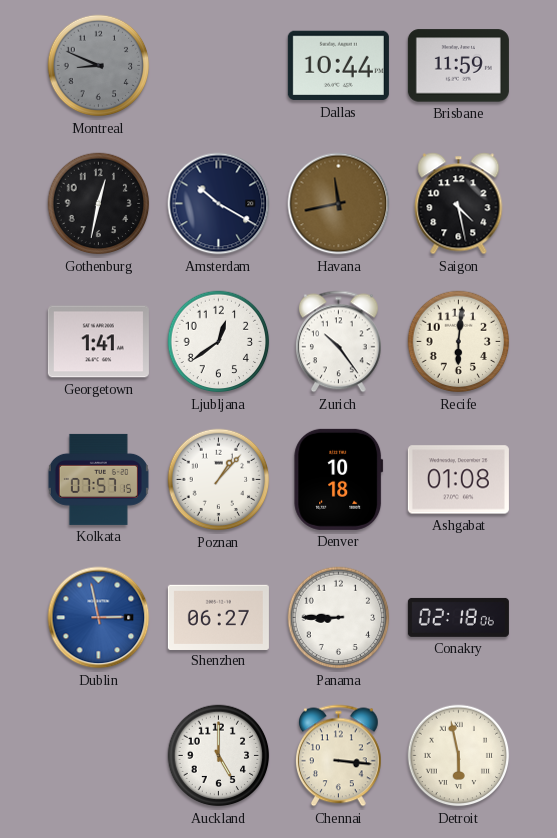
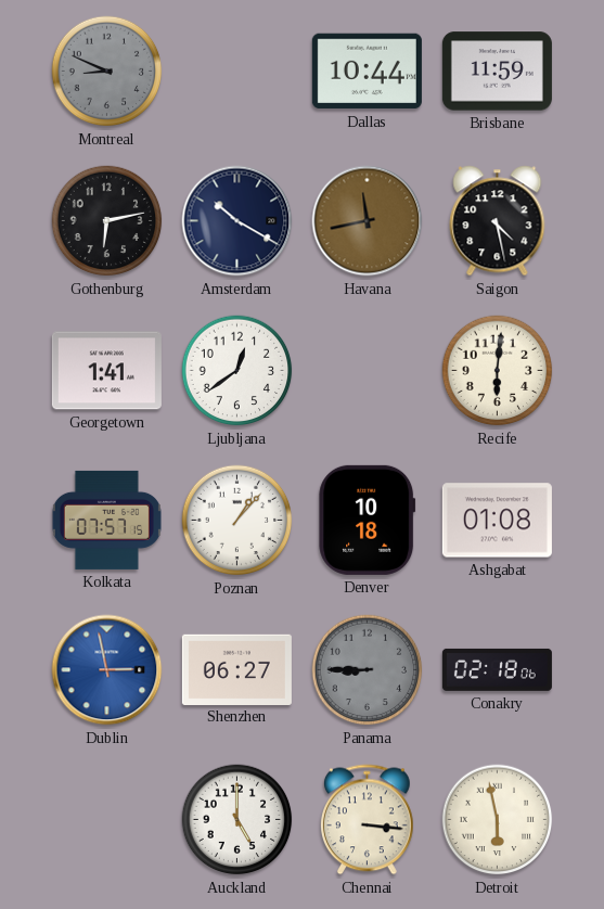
Gothenburg: 12:32 -> 6:13
Zurich: 10:24 -> none
Panama dial: white -> grey
